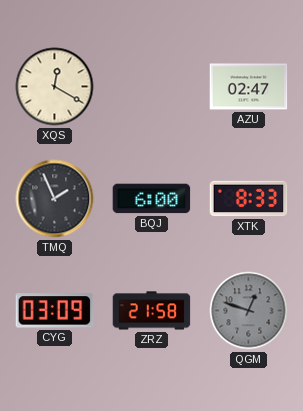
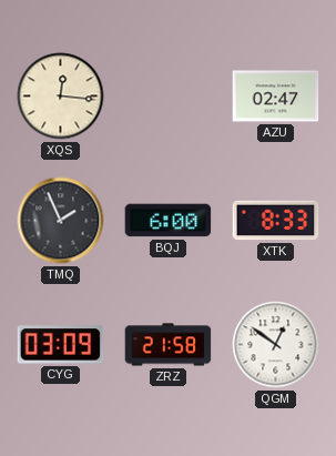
XQS: 12:20 -> 12:16
QGM: 12:48 -> 12:51
QGM dial: grey -> white
